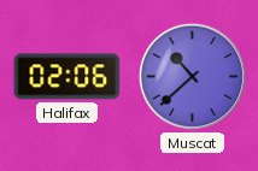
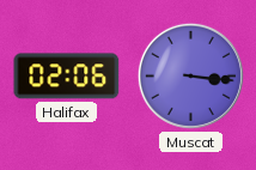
Muscat: 10:38 -> 3:16
